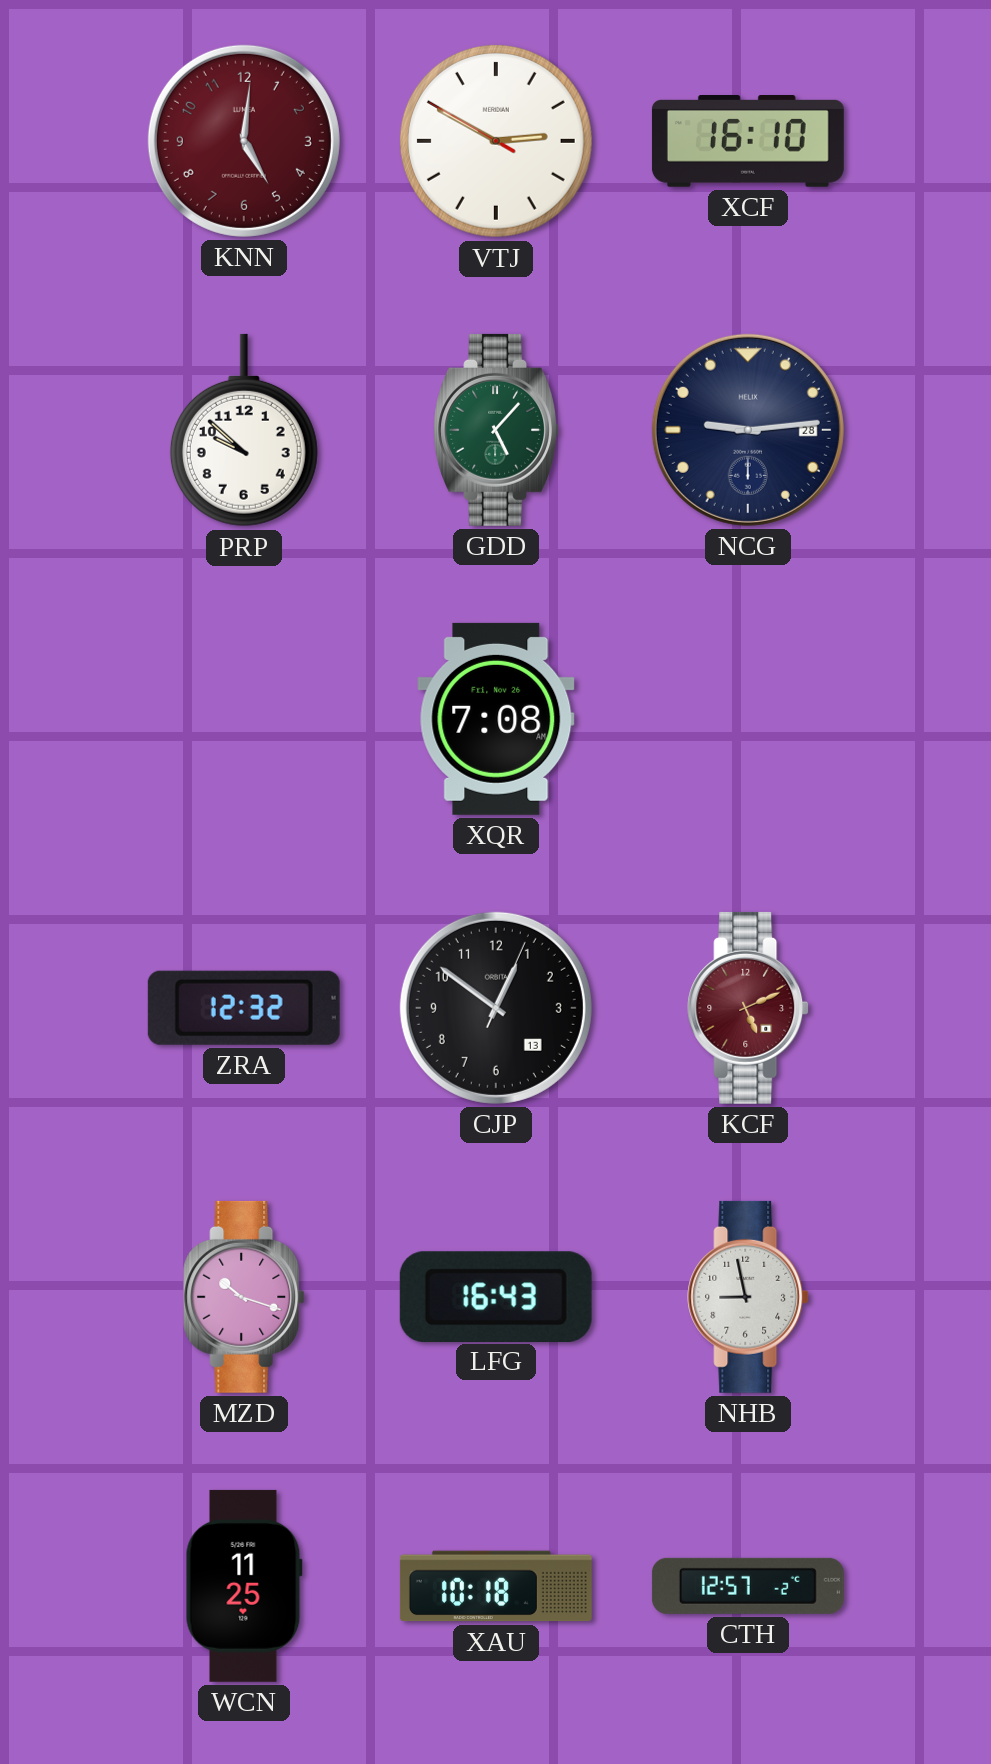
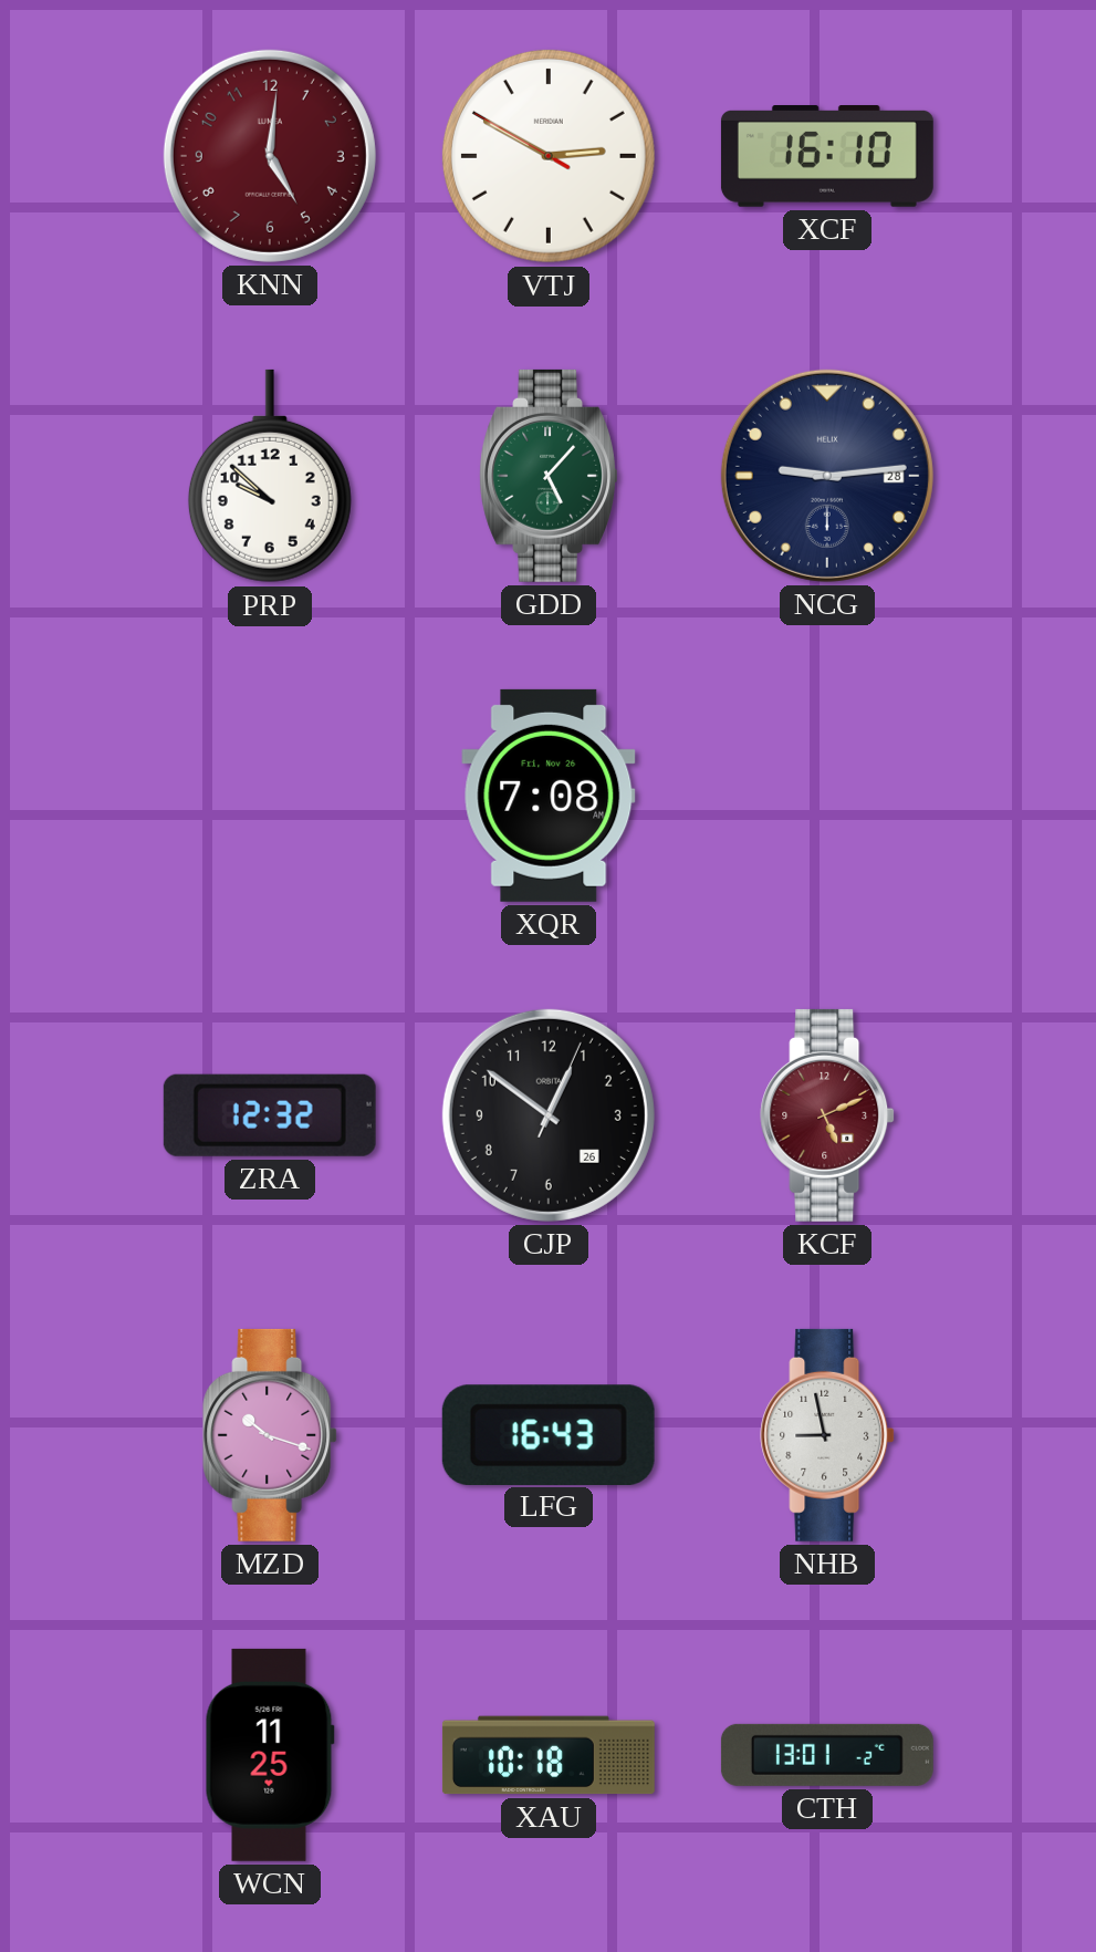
CJP date: 13 -> 26
CTH: 12:57 -> 13:01
